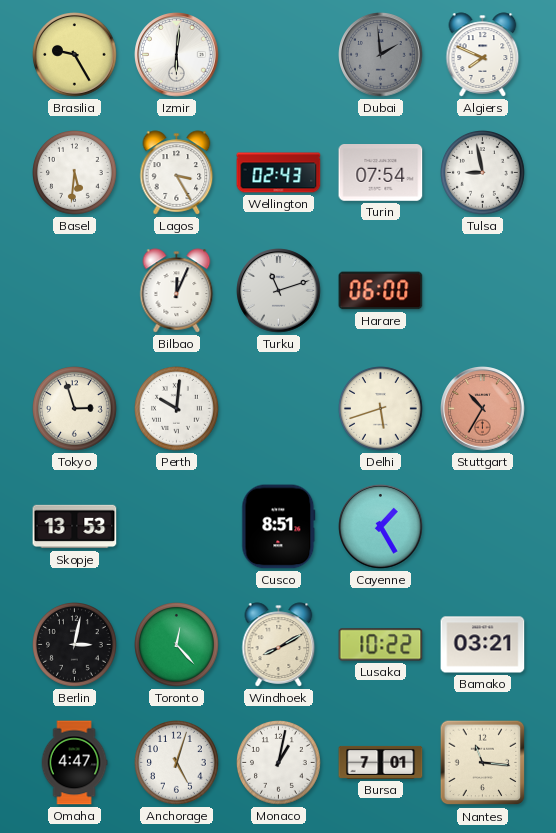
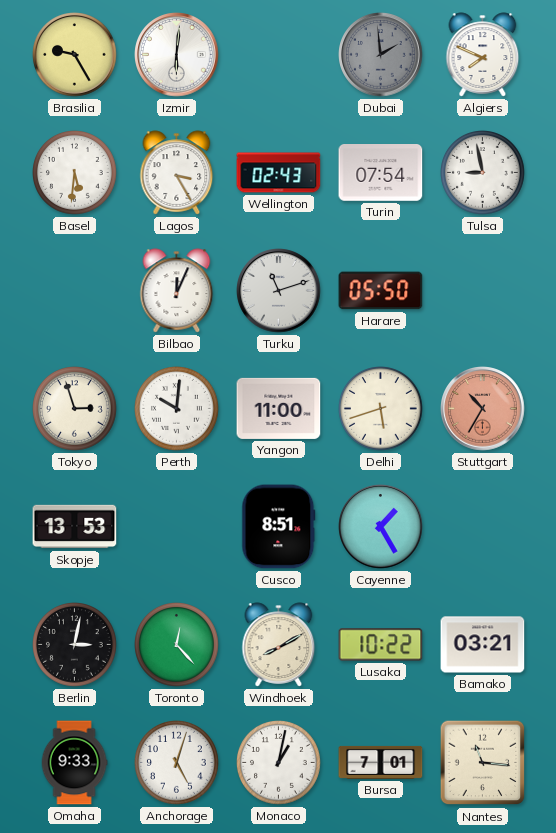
Harare: 06:00 -> 05:50
Yangon: none -> 11:00
Omaha: 4:47 -> 9:33
